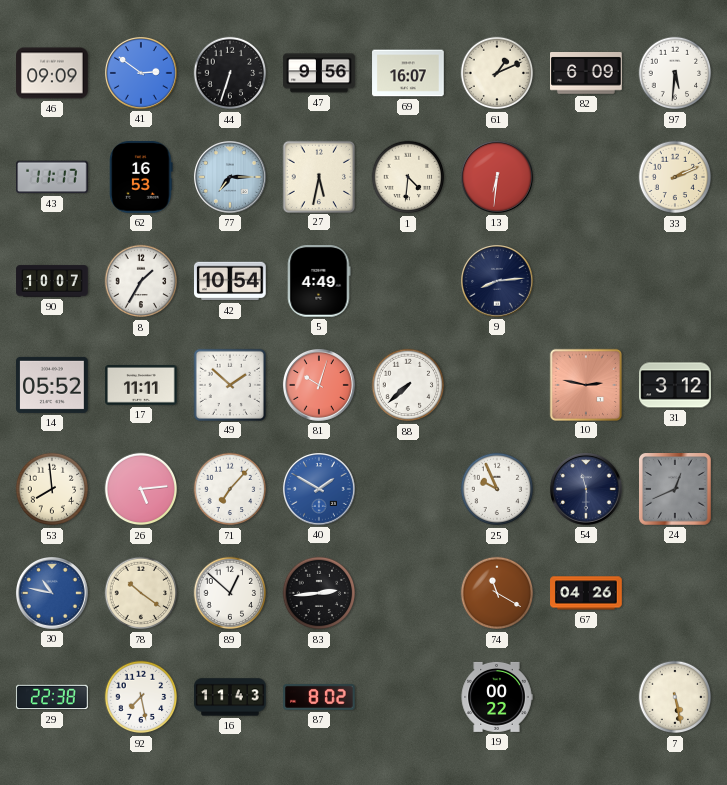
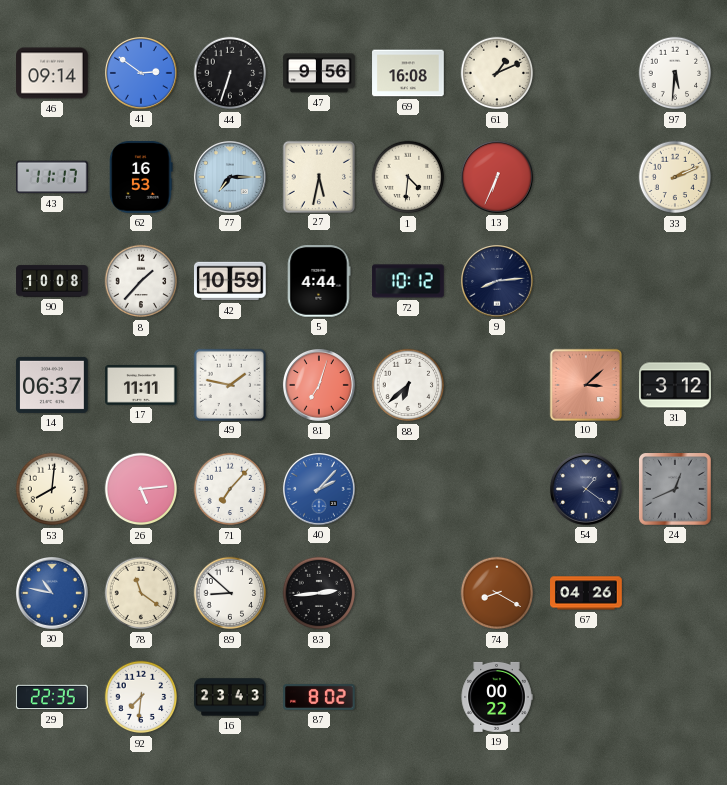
46: 09:09 -> 09:14
69: 16:07 -> 16:08
82: 6:09 -> none
13: 6:31 -> 6:34
90: 10:07 -> 10:08
8: 1:35 -> 1:37
42: 10:54 -> 10:59
5: 4:49 -> 4:44
72: none -> 10:12
14: 05:52 -> 06:37
49: 1:52 -> 1:47
81: 10:03 -> 7:03
88: 7:38 -> 6:38
10: 2:47 -> 3:08
53: 7:59 -> 8:01
40: 1:50 -> 2:07
25: 9:56 -> none
54: 11:30 -> 1:21
78: 10:21 -> 11:21
89: 12:52 -> 8:52
74: 11:20 -> 8:20
29: 22:38 -> 22:35
92: 7:28 -> 7:31
16: 11:43 -> 23:43
7: 5:28 -> none
